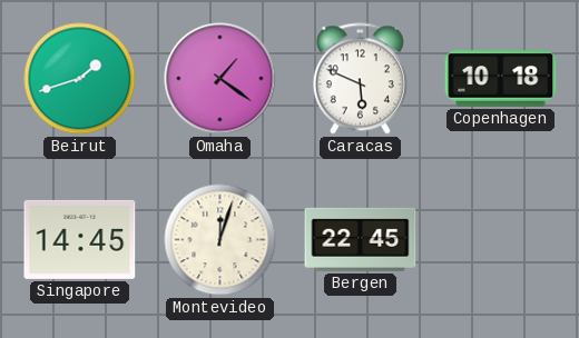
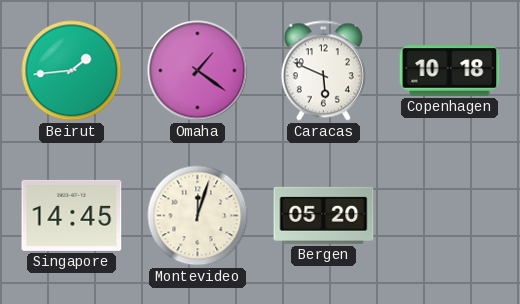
Beirut: 1:42 -> 1:44
Bergen: 22:45 -> 05:20
